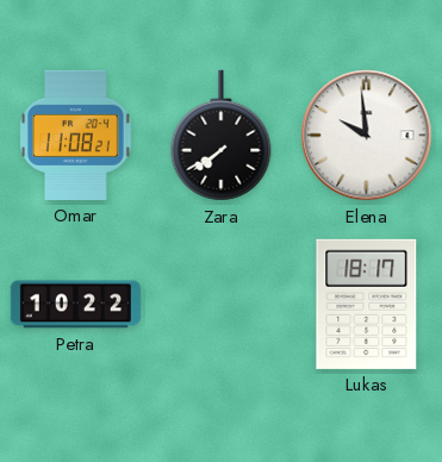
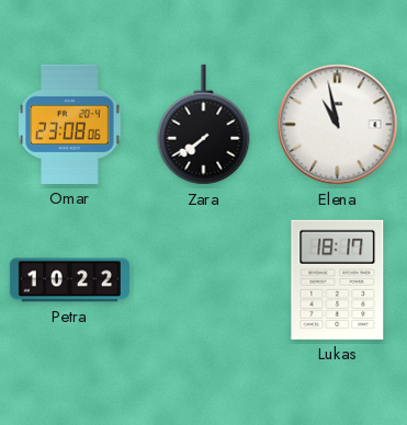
Omar: 11:08 -> 23:08
Elena: 9:59 -> 10:58
